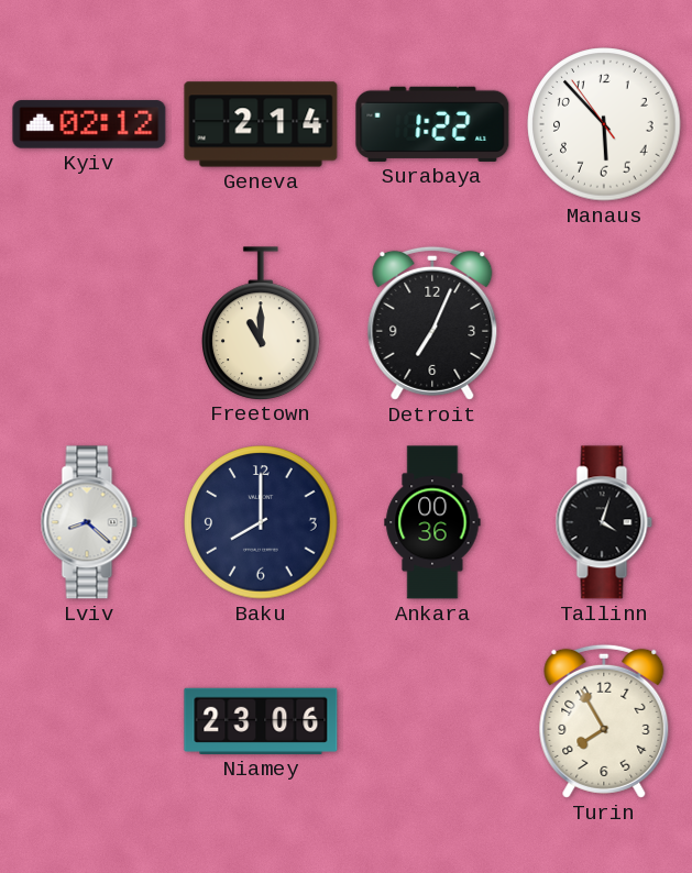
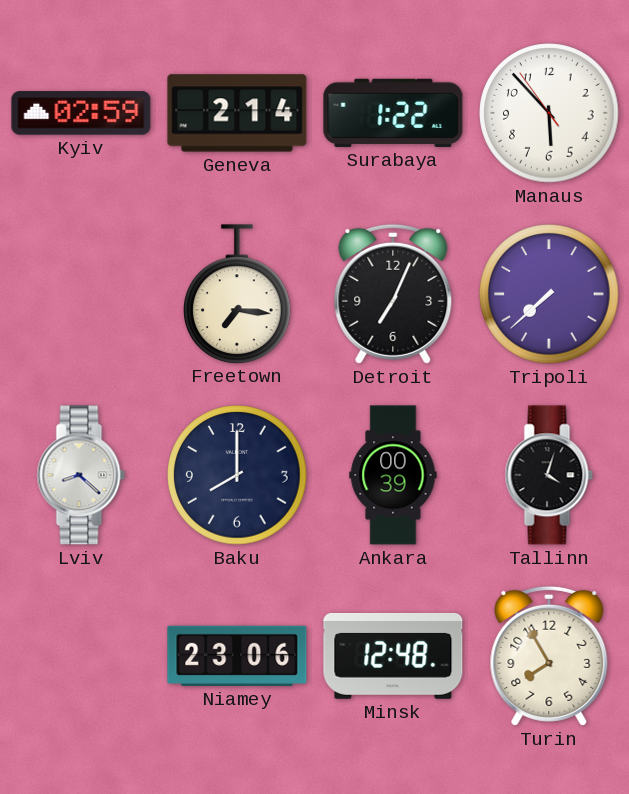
Kyiv: 02:12 -> 02:59
Freetown: 11:00 -> 7:16
Tripoli: none -> 7:38
Ankara: 00:36 -> 00:39
Minsk: none -> 12:48
